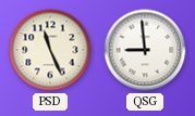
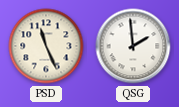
QSG: 8:59 -> 1:59
